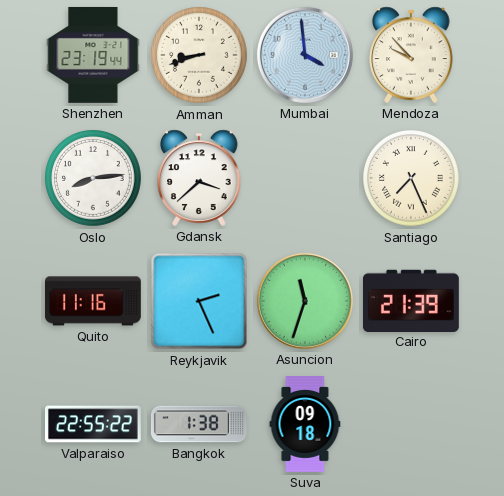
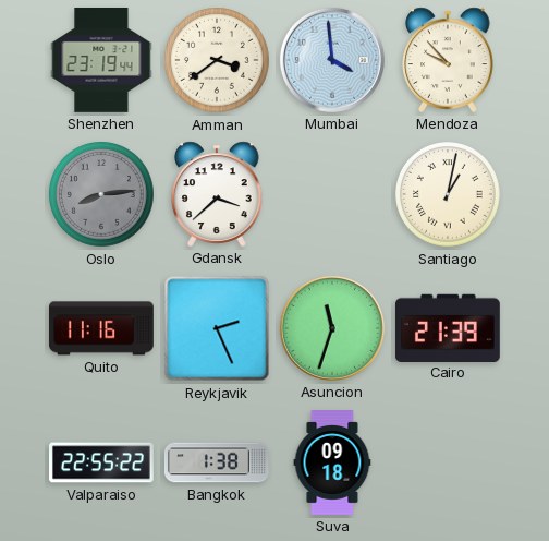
Amman: 8:42 -> 3:39
Oslo dial: white -> grey
Santiago: 7:26 -> 1:02
